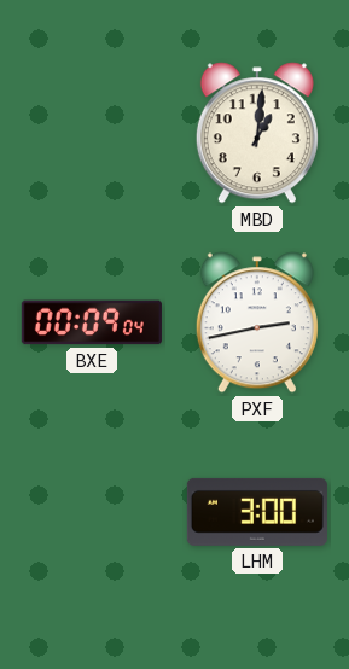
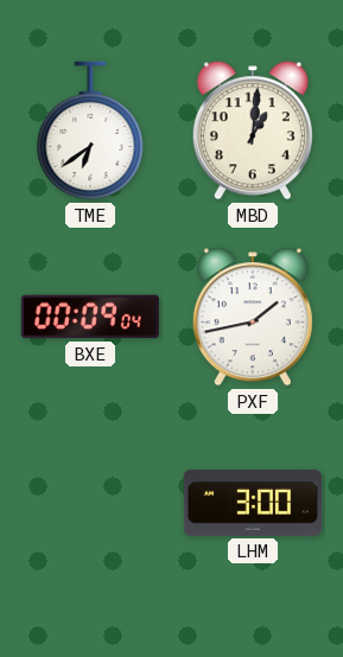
TME: none -> 6:39
PXF: 2:43 -> 1:43
